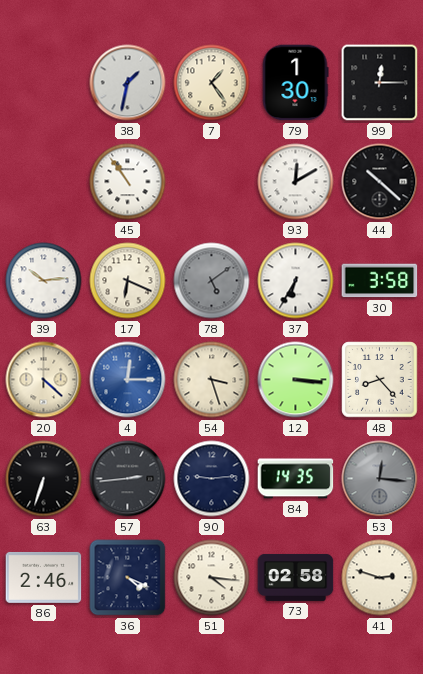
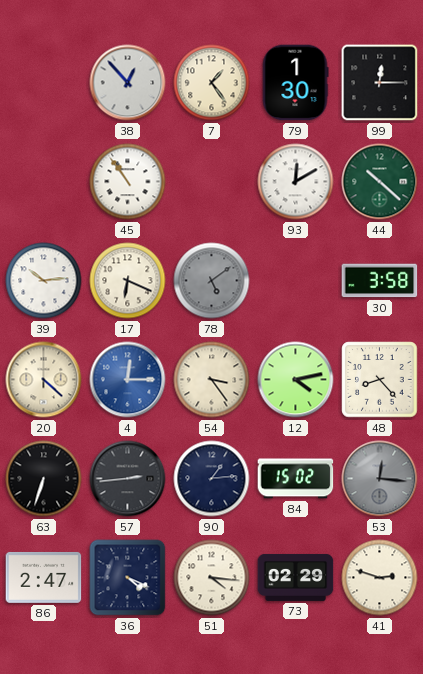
38: 1:32 -> 12:53
44 dial: black -> green
37: 6:35 -> none
54: 3:27 -> 3:24
12: 3:16 -> 4:13
90: 9:14 -> 1:14
84: 14:35 -> 15:02
86: 2:46 -> 2:47
73: 02:58 -> 02:29
